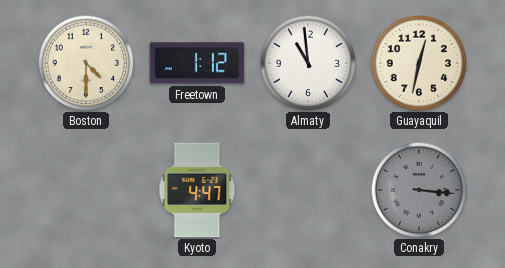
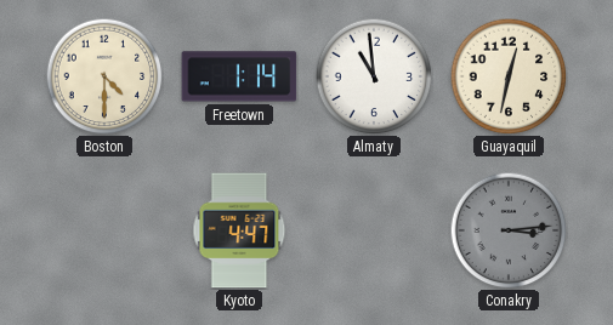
Freetown: 1:12 -> 1:14
Conakry: 3:16 -> 3:14
